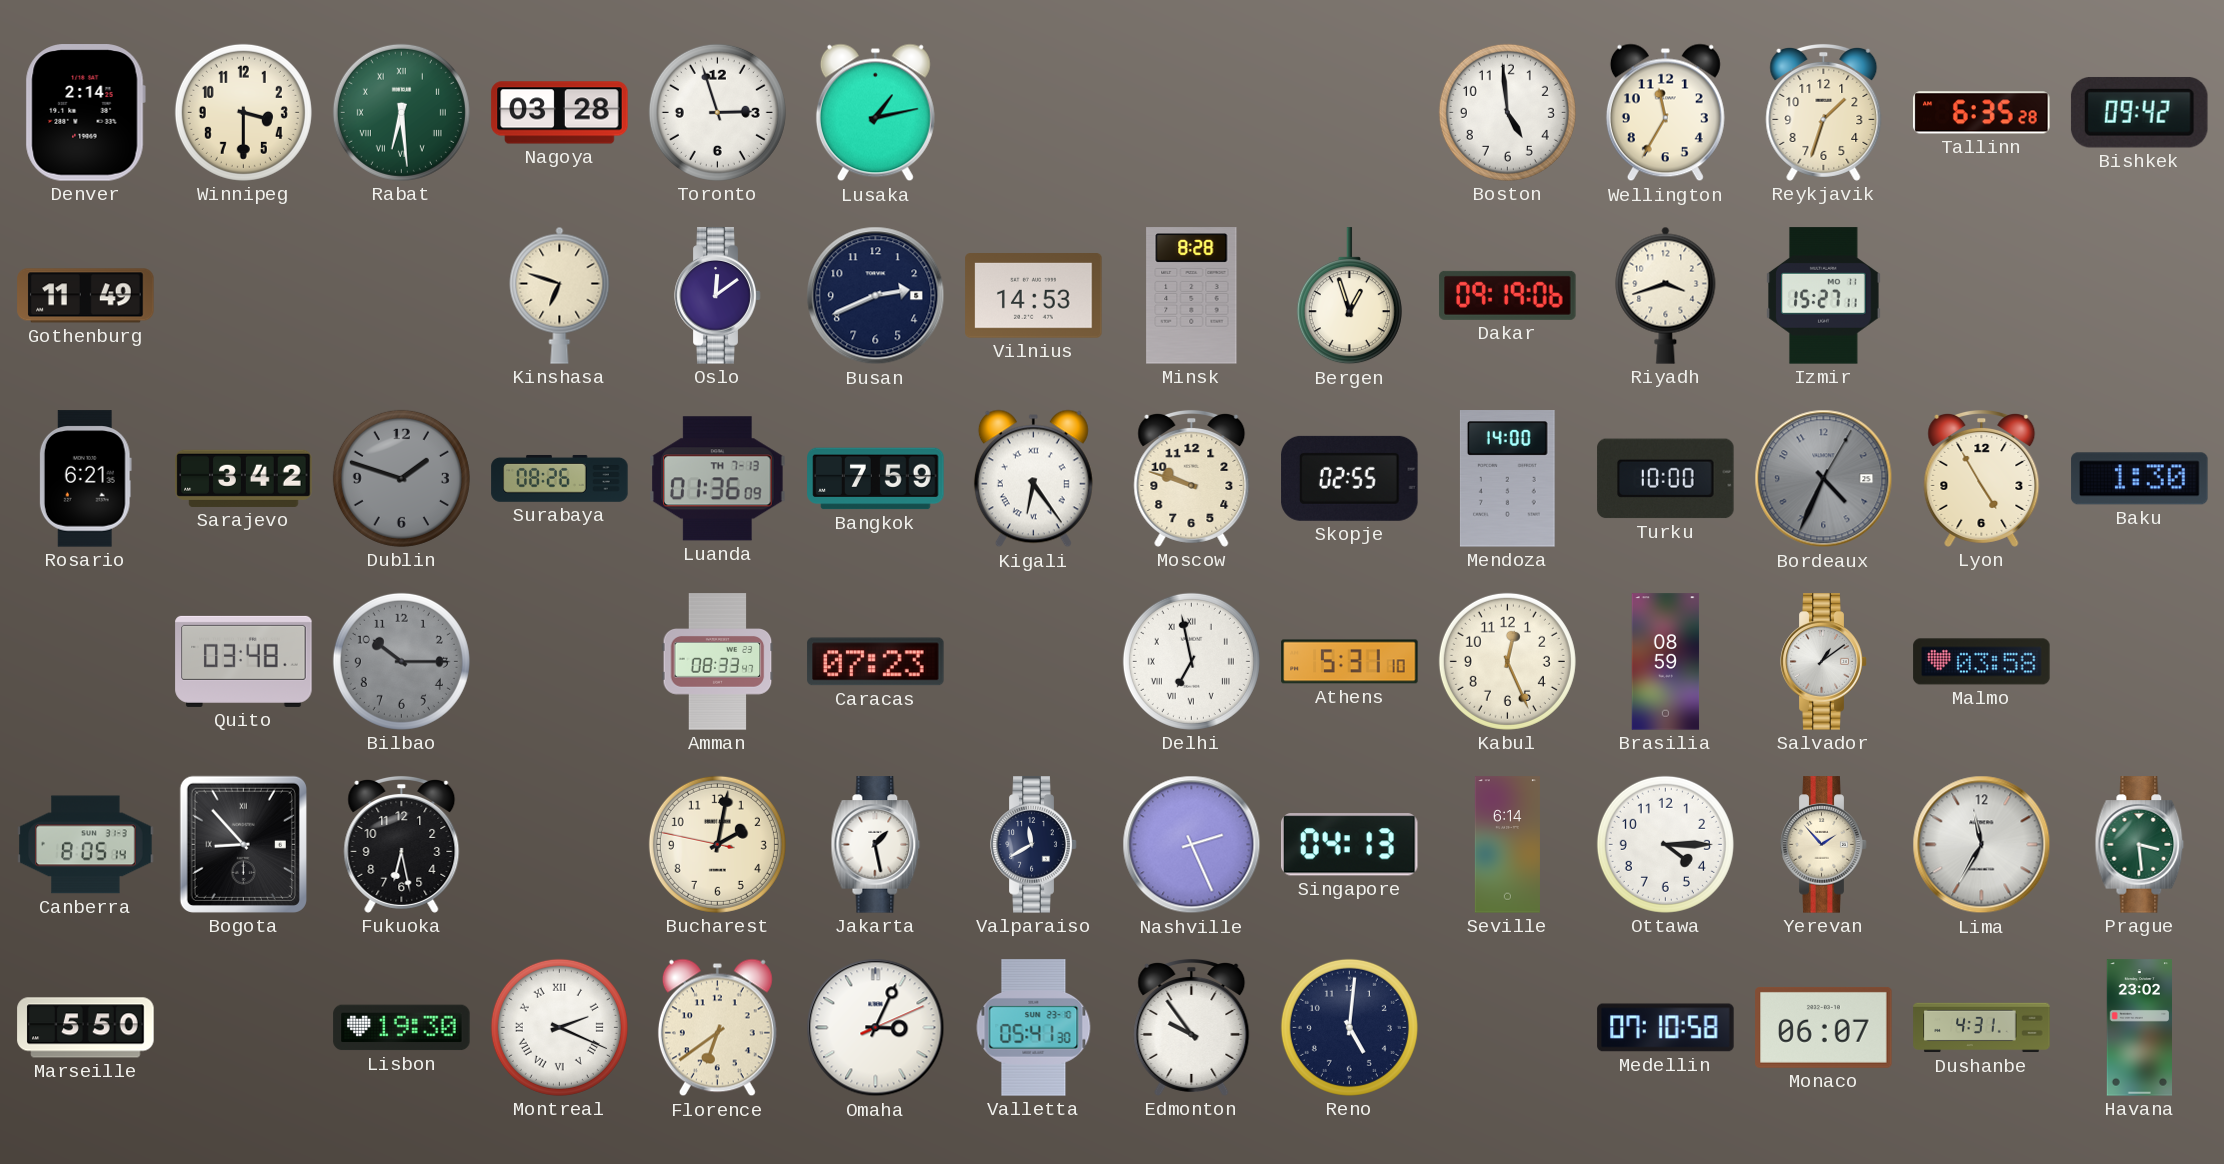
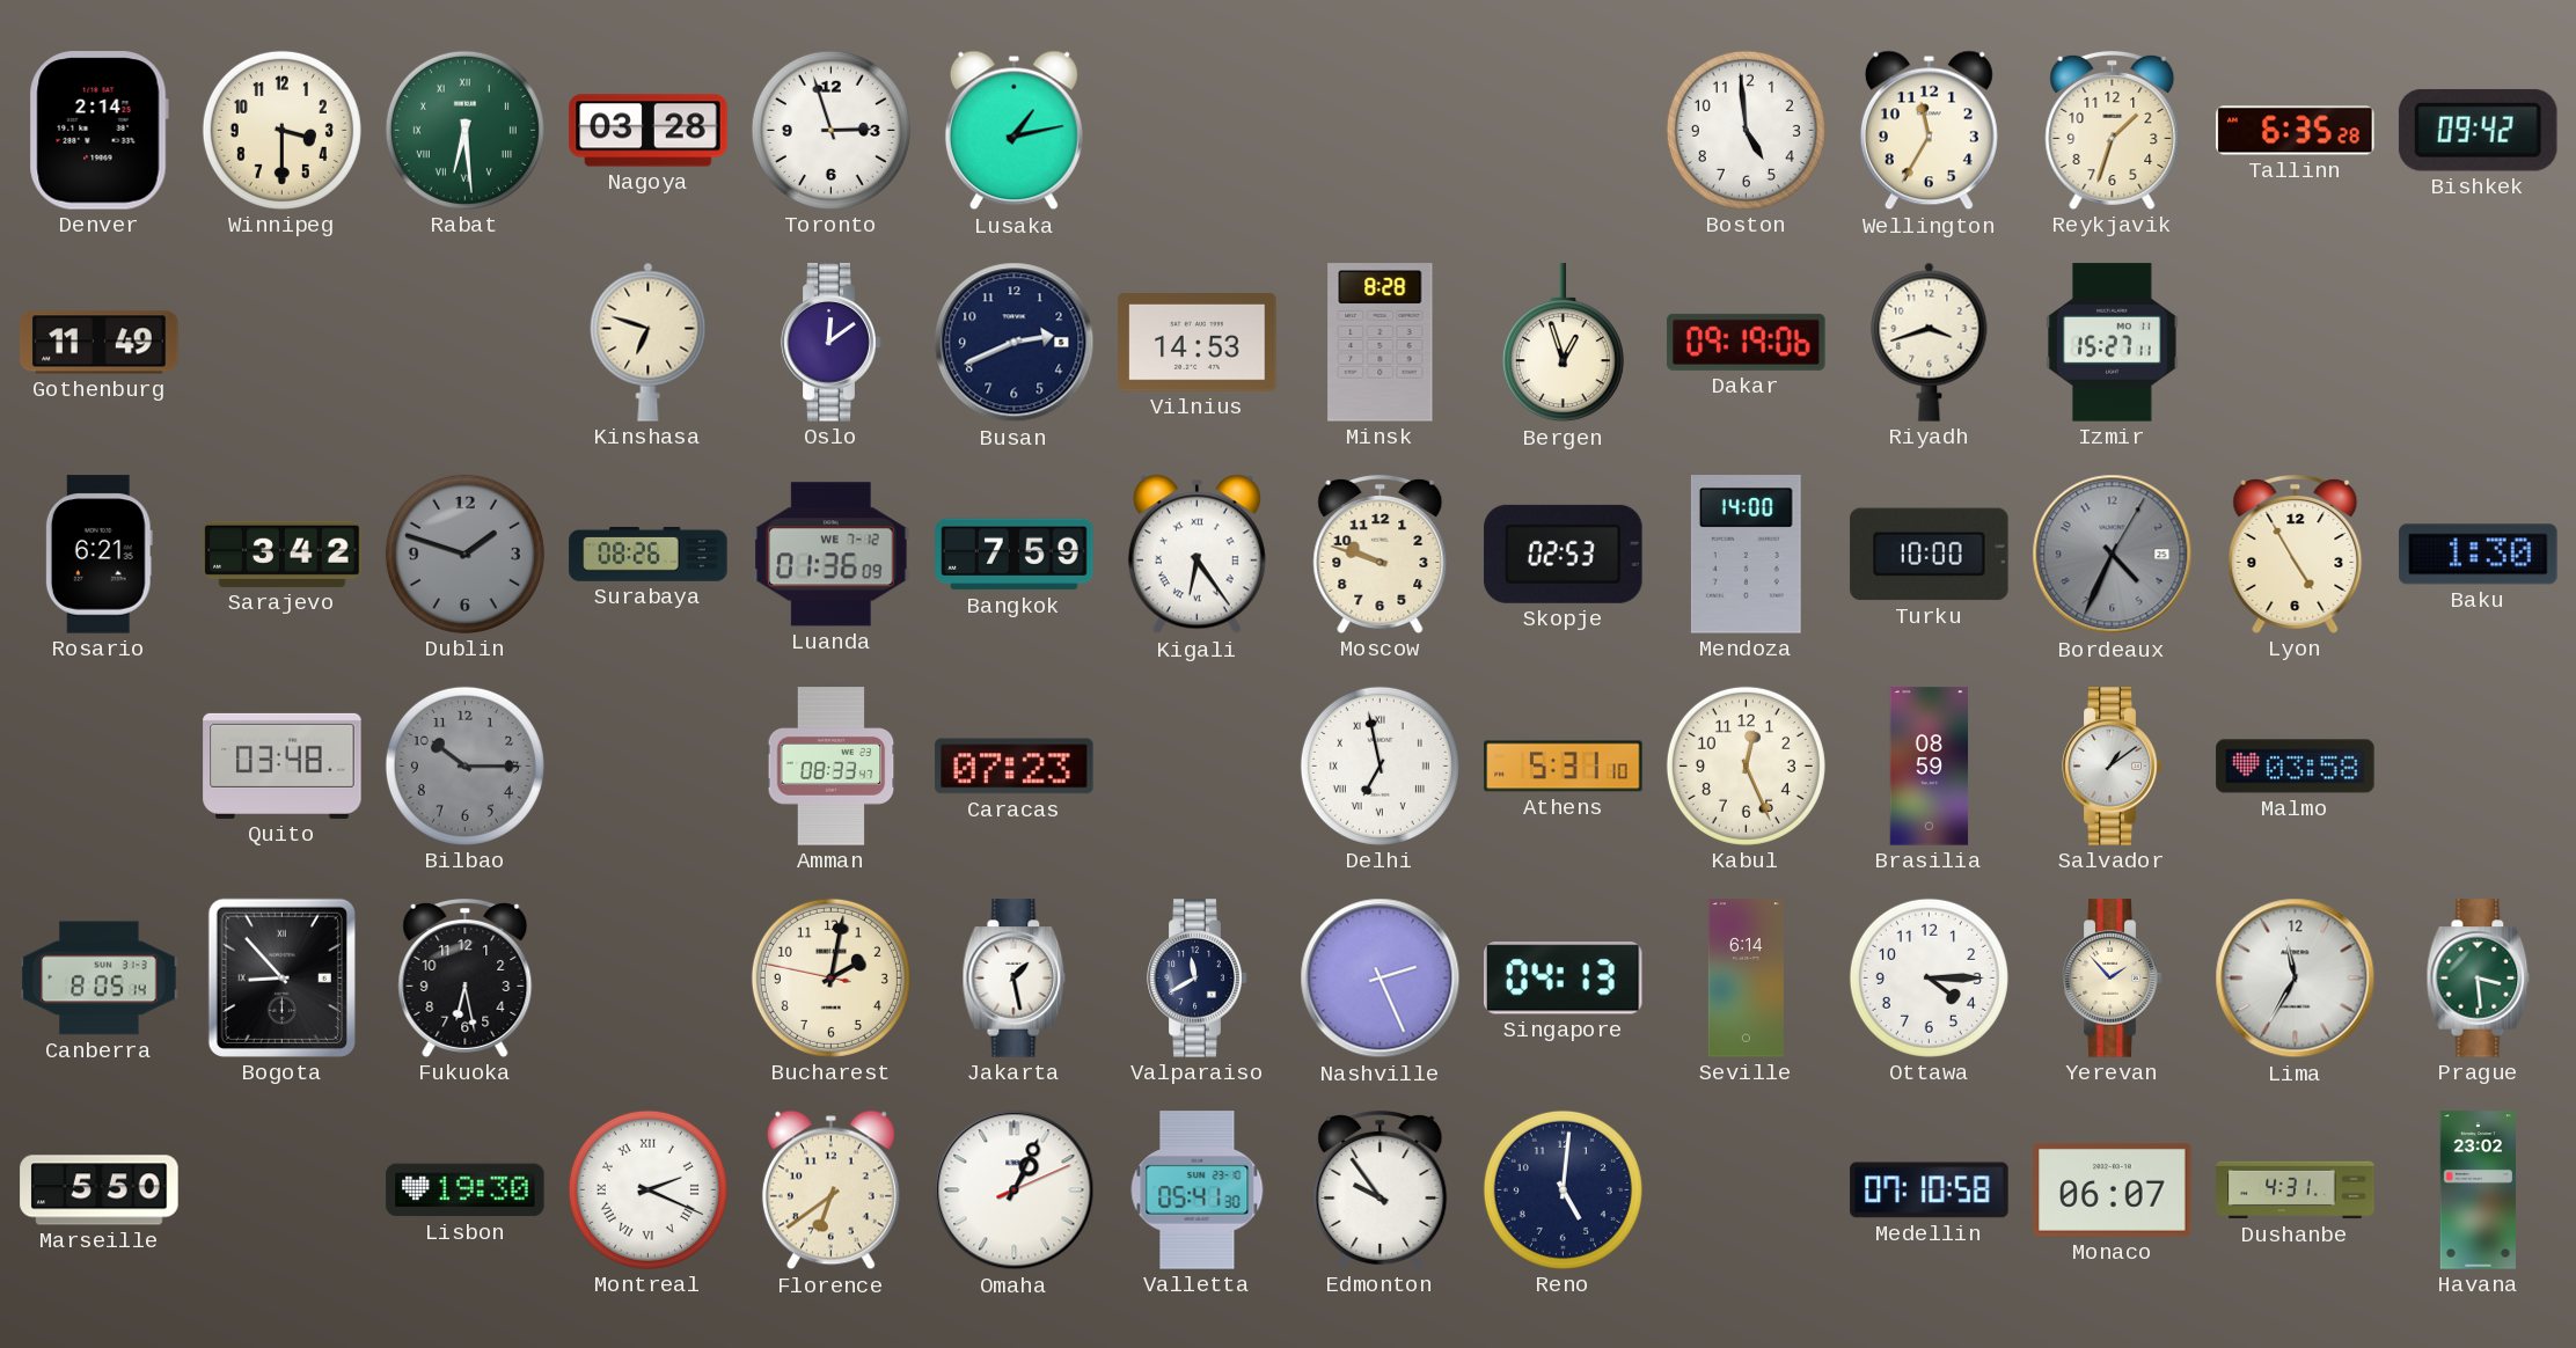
Luanda date: TH 7-13 -> WE 7-12
Skopje: 02:55 -> 02:53
Omaha: 3:04 -> 1:04
